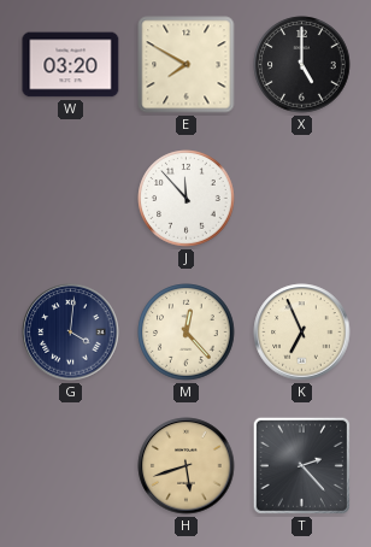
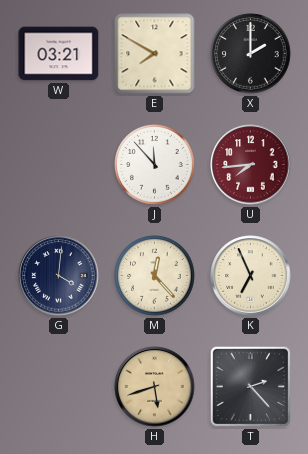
W: 03:20 -> 03:21
X: 5:00 -> 2:00
U: none -> 7:44
